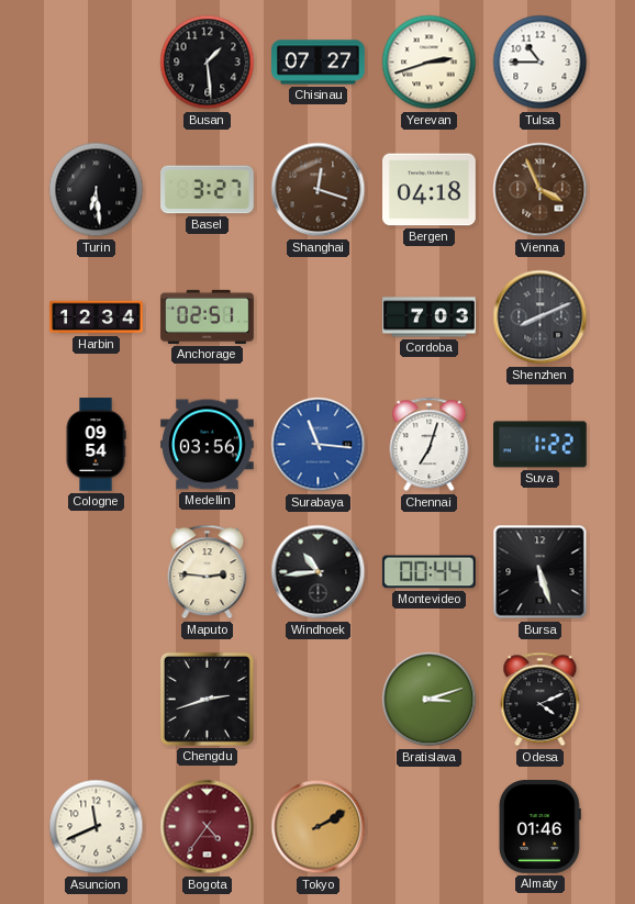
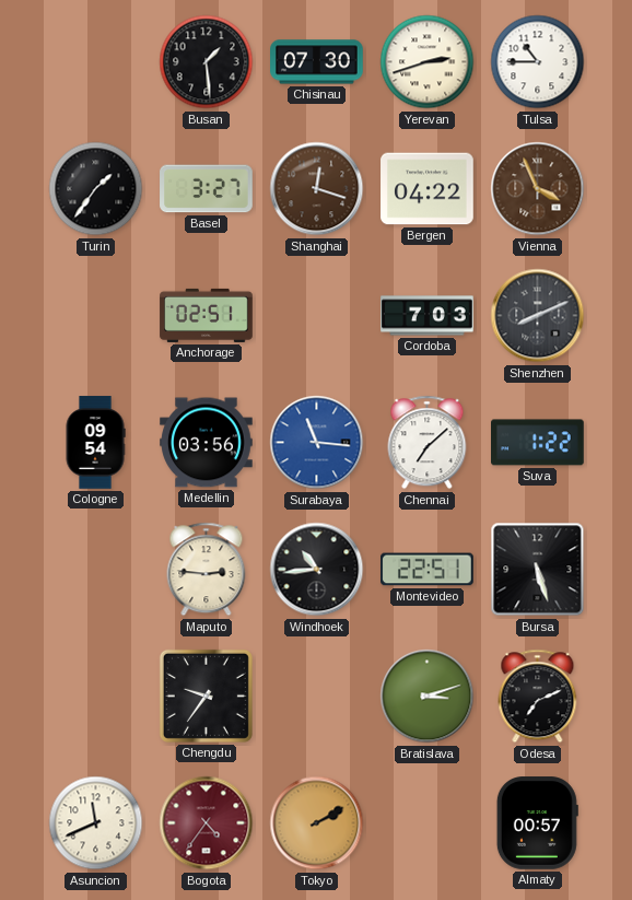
Chisinau: 07:27 -> 07:30
Turin: 6:29 -> 1:36
Bergen: 04:18 -> 04:22
Harbin: 12:34 -> none
Chennai: 7:03 -> 7:08
Montevideo: 00:44 -> 22:51
Chengdu: 2:42 -> 9:36
Odesa: 4:11 -> 7:11
Almaty: 01:46 -> 00:57
